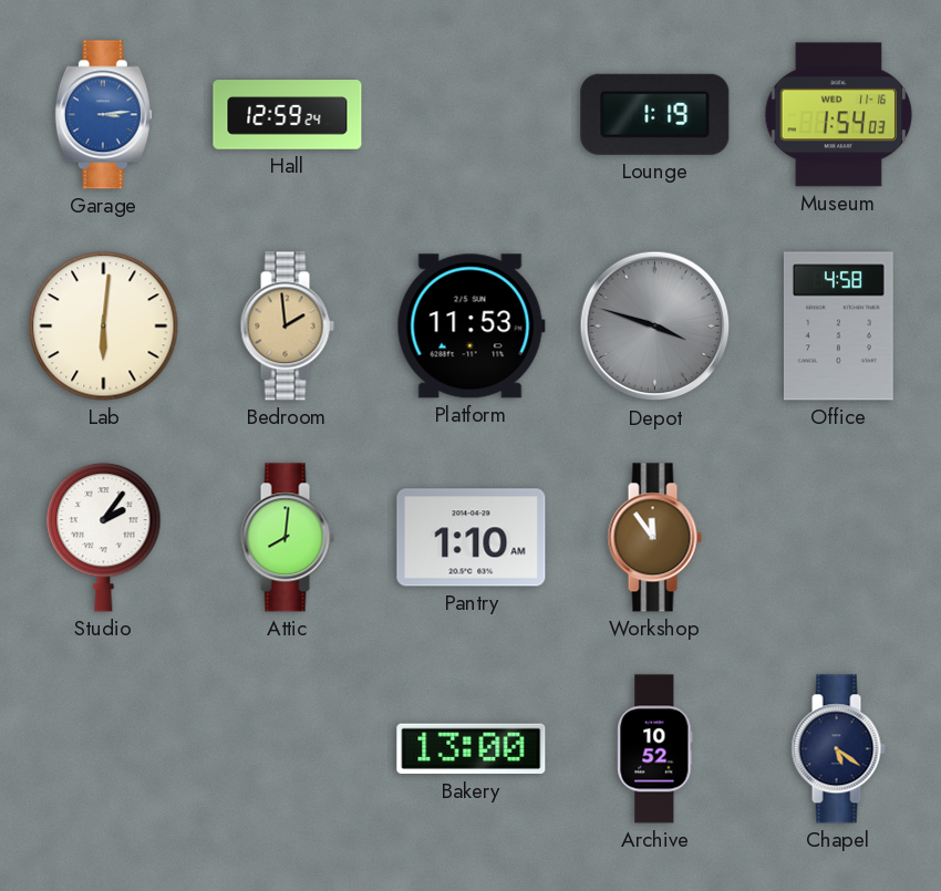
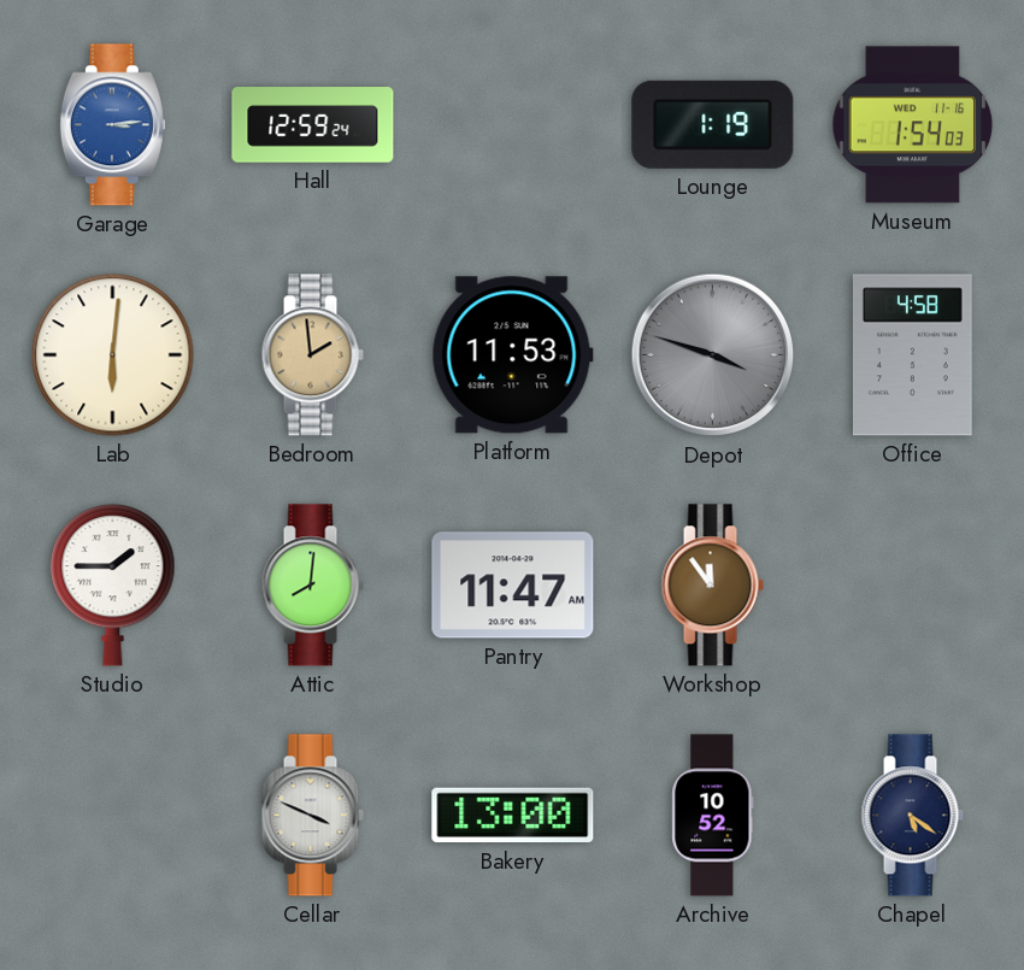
Studio: 2:06 -> 1:45
Pantry: 1:10 -> 11:47
Cellar: none -> 3:49
